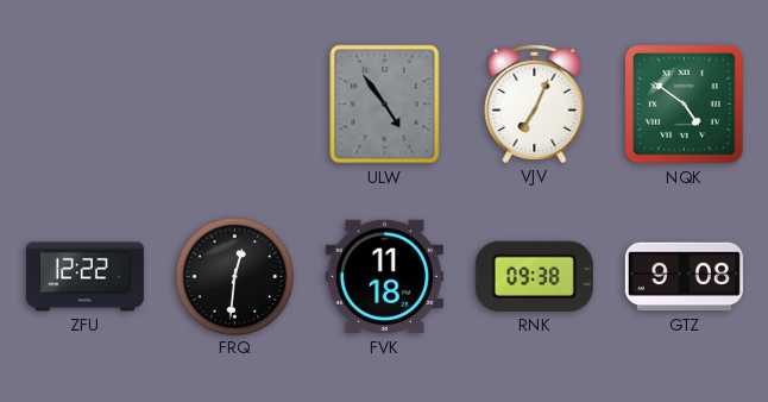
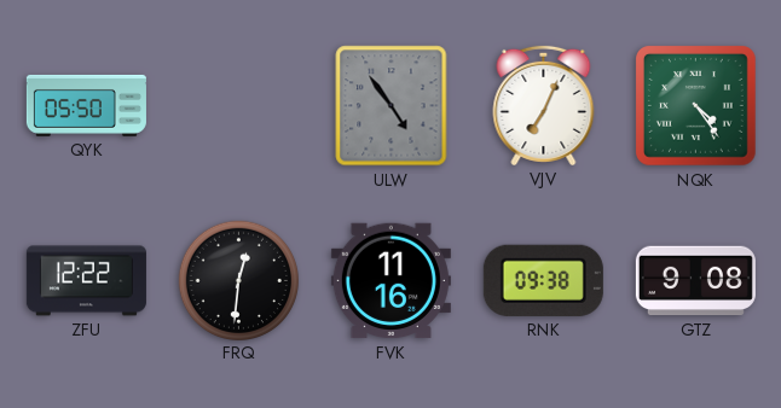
QYK: none -> 05:50
NQK: 4:51 -> 4:24
FVK: 11:18 -> 11:16
